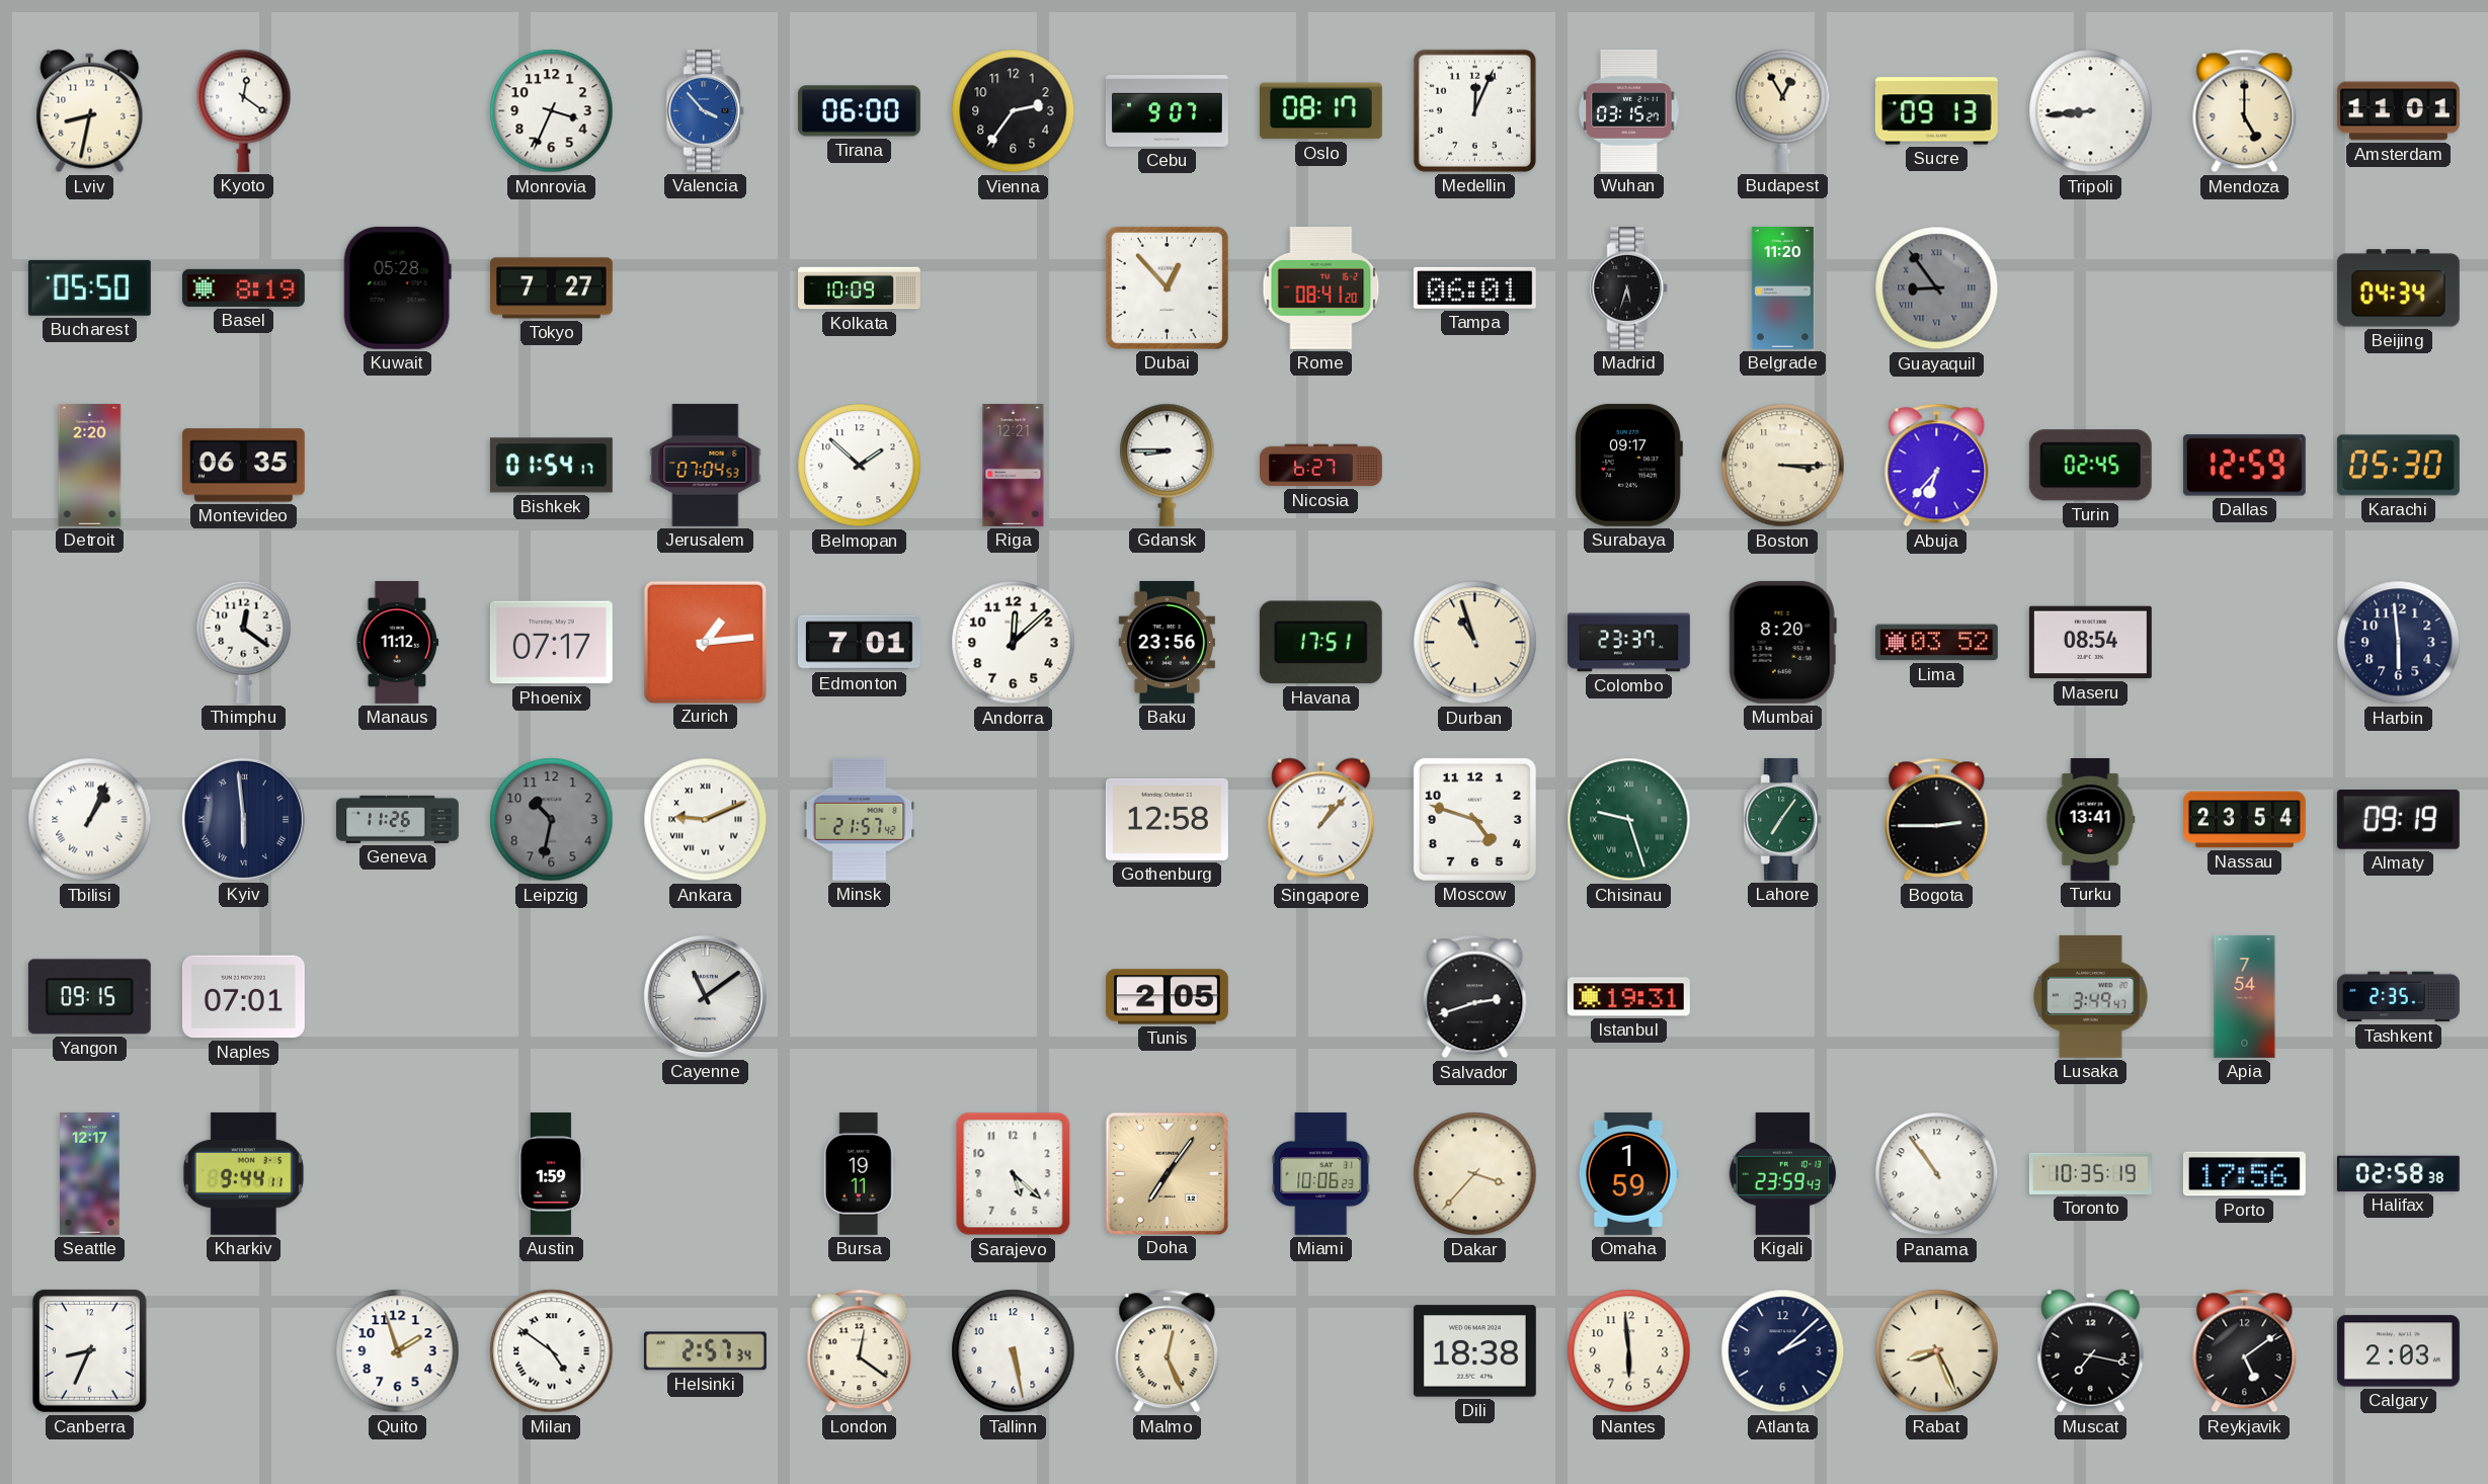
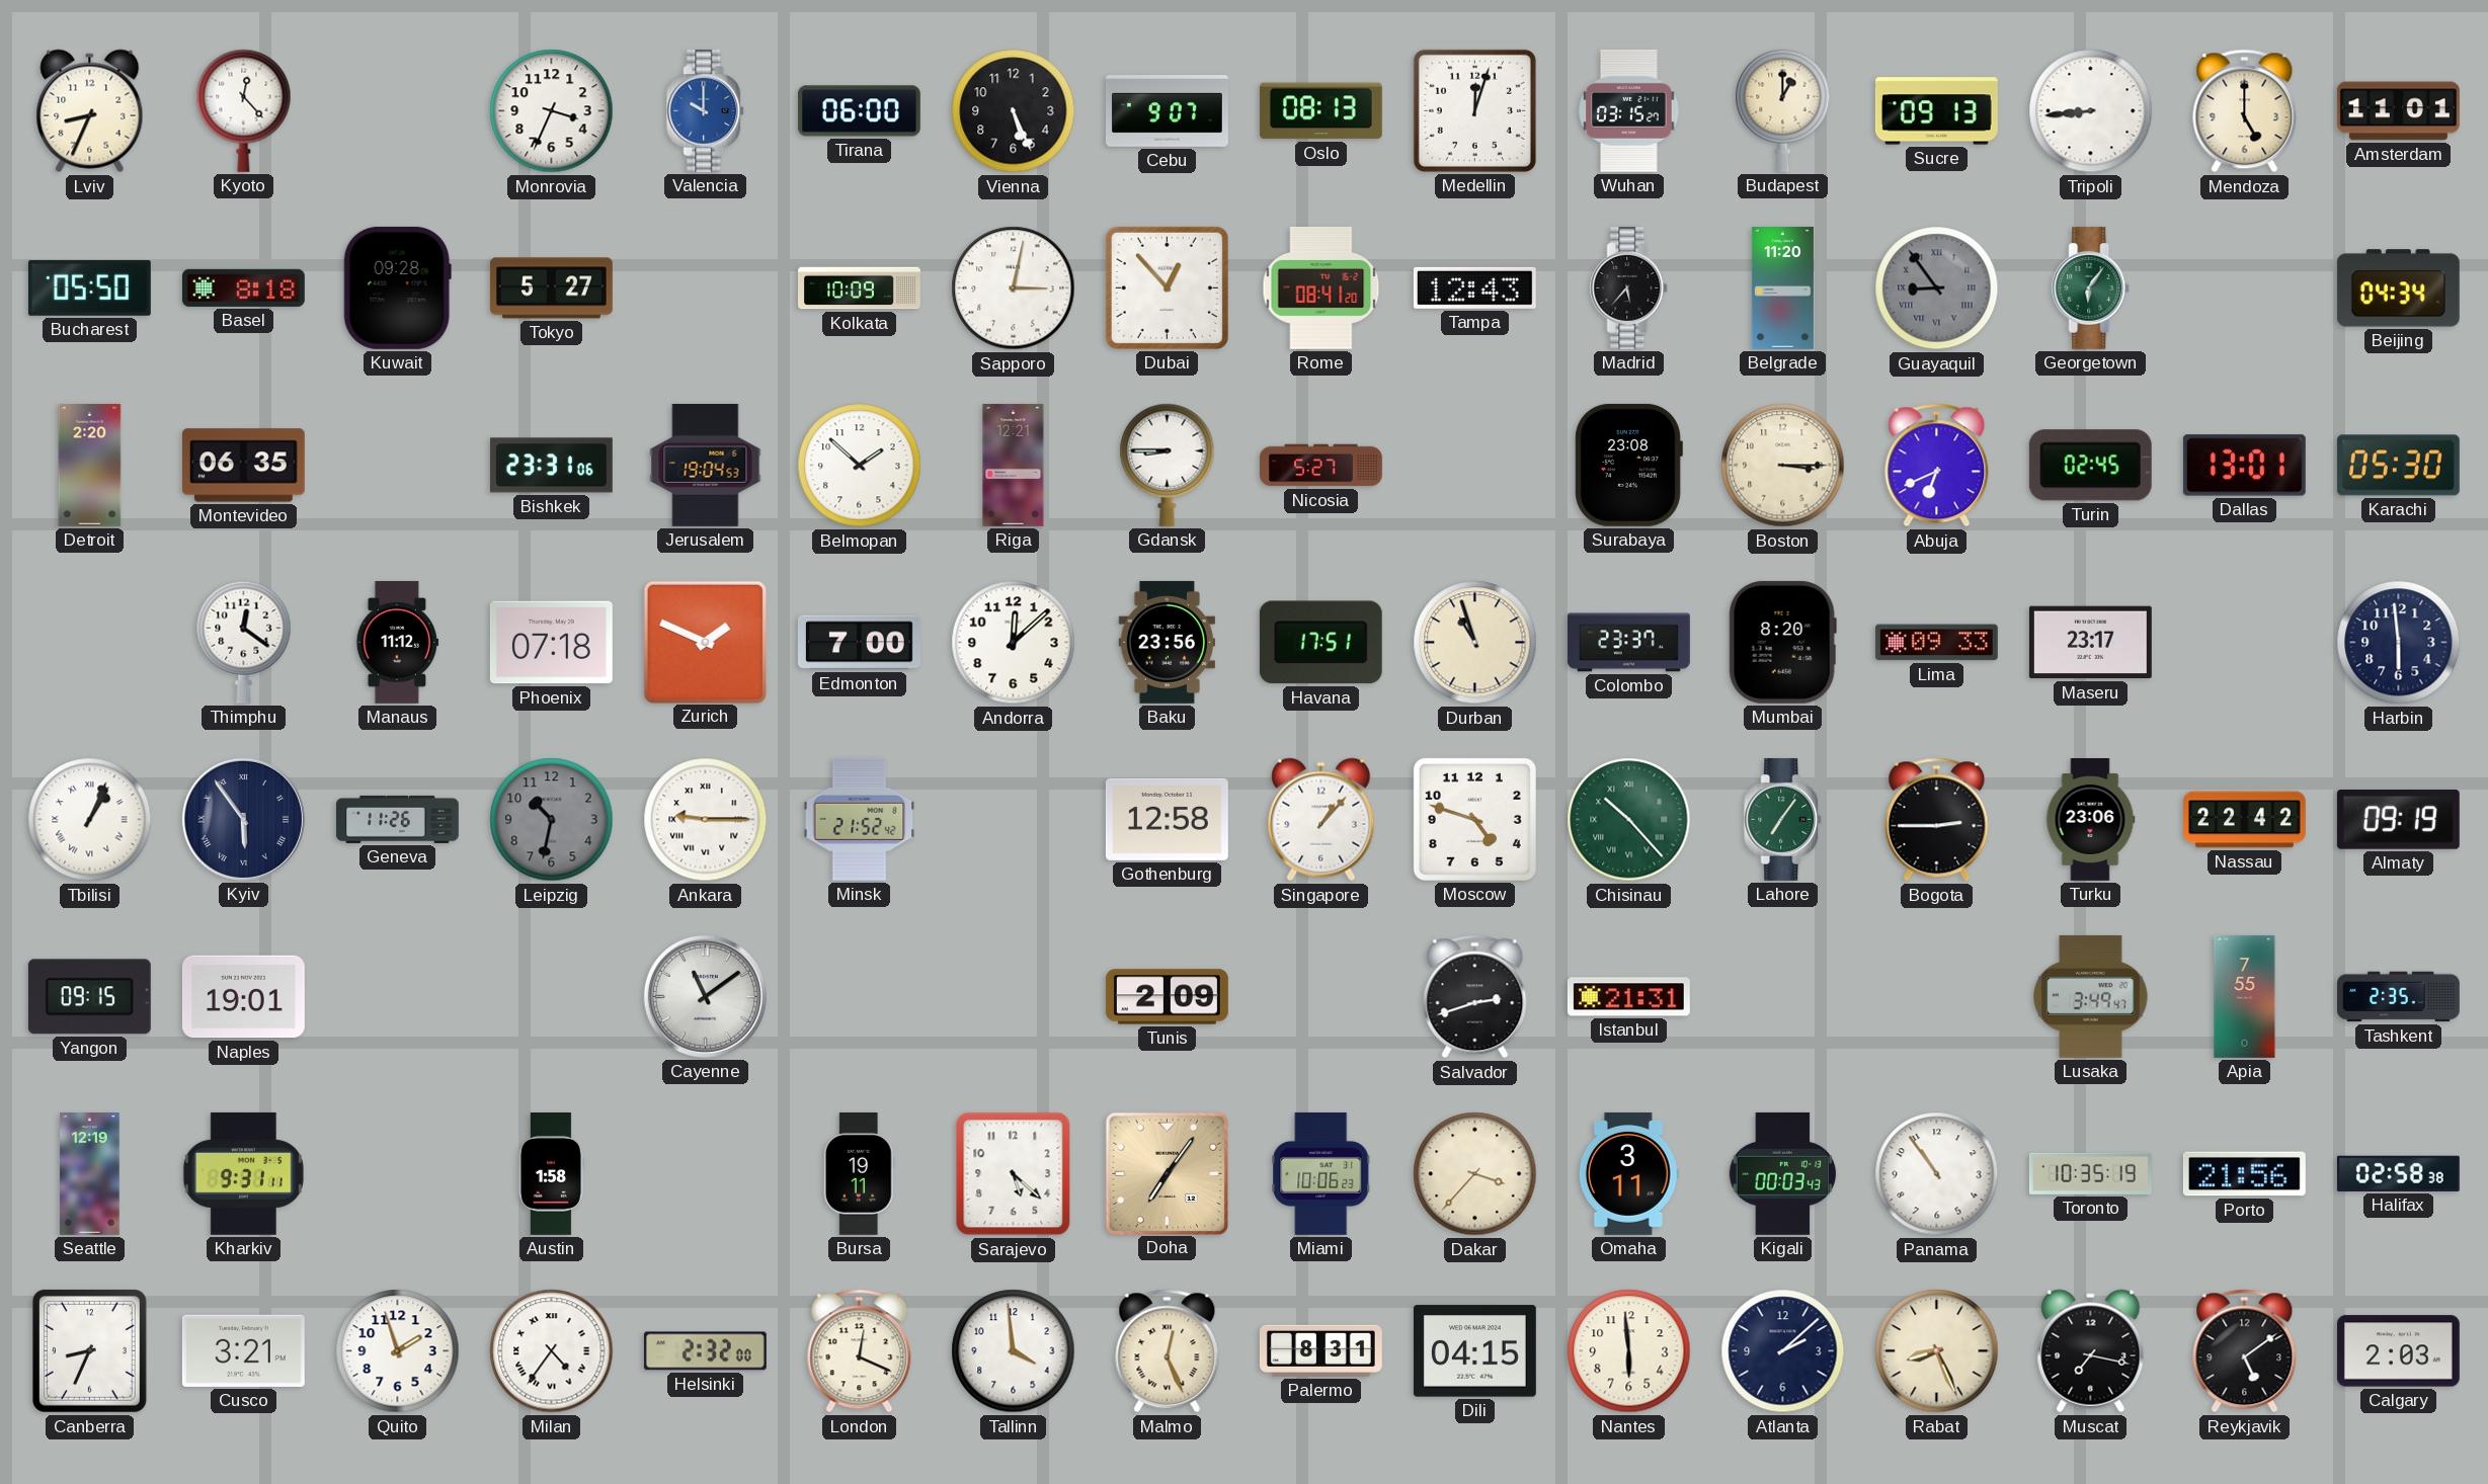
Lviv: 8:32 -> 8:34
Kyoto: 12:21 -> 12:23
Valencia: 3:53 -> 10:00
Vienna: 2:36 -> 5:26
Oslo: 08:17 -> 08:13
Medellin: 12:04 -> 12:03
Budapest: 12:55 -> 1:00
Basel: 8:19 -> 8:18
Kuwait: 05:28 -> 09:28
Tokyo: 7:27 -> 5:27
Sapporo: none -> 3:02
Tampa: 06:01 -> 12:43
Madrid: 5:33 -> 5:37
Georgetown: none -> 6:06
Bishkek: 01:54 -> 23:31
Jerusalem: 07:04 -> 19:04
Nicosia: 6:27 -> 5:27
Surabaya: 09:17 -> 23:08
Abuja: 6:37 -> 6:41
Dallas: 12:59 -> 13:01
Phoenix: 07:17 -> 07:18
Zurich: 1:14 -> 1:49
Edmonton: 7:01 -> 7:00
Lima: 03:52 -> 09:33
Maseru: 08:54 -> 23:17
Kyiv: 5:59 -> 5:54
Ankara: 9:11 -> 9:15
Minsk: 21:57 -> 21:52
Chisinau: 9:27 -> 10:23
Turku: 13:41 -> 23:06
Nassau: 23:54 -> 22:42
Naples: 07:01 -> 19:01
Tunis: 2:05 -> 2:09
Istanbul: 19:31 -> 21:31
Apia: 7:54 -> 7:55
Seattle: 12:17 -> 12:19
Kharkiv: 9:44 -> 9:31
Austin: 1:59 -> 1:58
Omaha: 1:59 -> 3:11
Kigali: 23:59 -> 00:03
Porto: 17:56 -> 21:56
Cusco: none -> 3:21
Milan: 4:51 -> 4:36
Helsinki: 2:57 -> 2:32
London: 12:21 -> 12:19
Tallinn: 5:28 -> 3:59
Palermo: none -> 8:31
Dili: 18:38 -> 04:15
